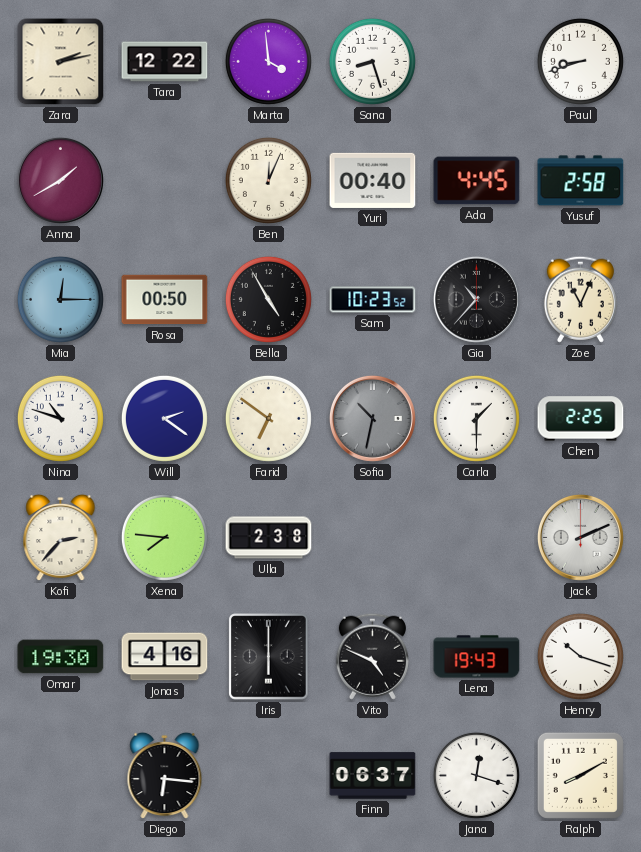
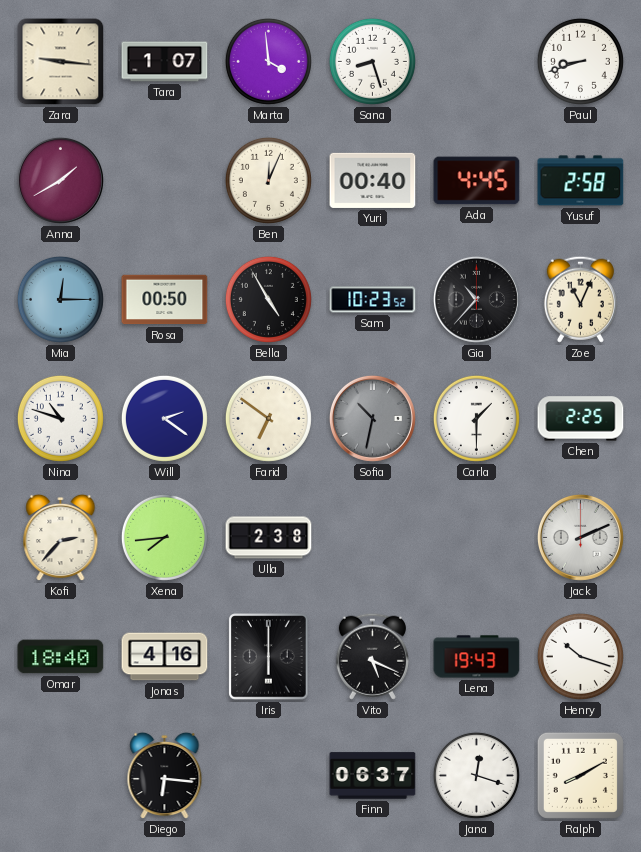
Zara: 2:13 -> 9:16
Tara: 12:22 -> 1:07
Xena: 7:46 -> 7:44
Omar: 19:30 -> 18:40
Vito: 4:49 -> 5:19
